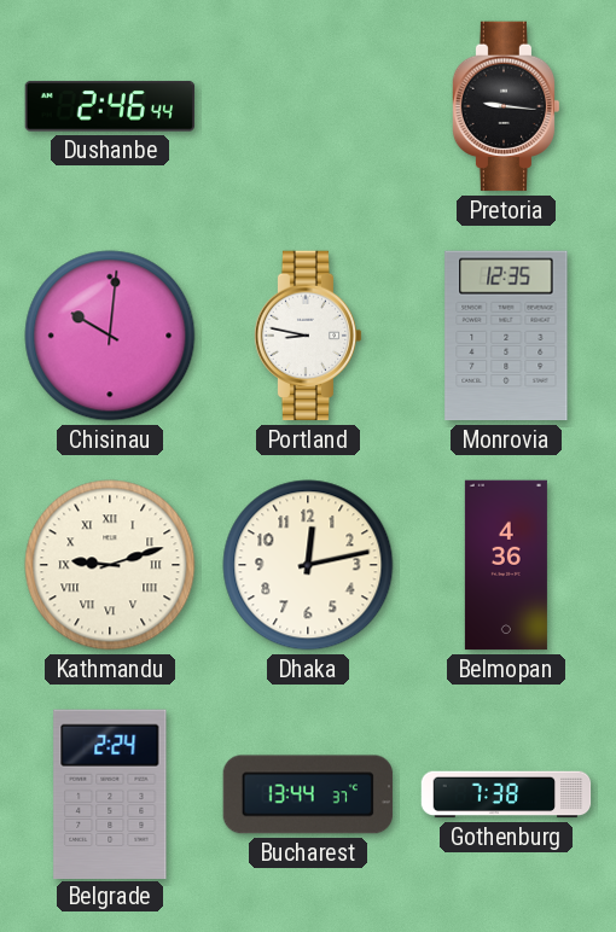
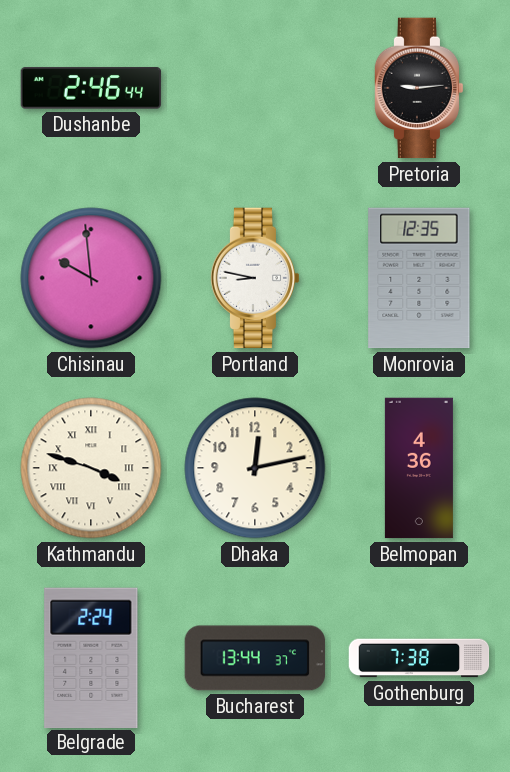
Pretoria: 9:16 -> 9:14
Chisinau: 10:01 -> 9:59
Kathmandu: 9:12 -> 3:48
